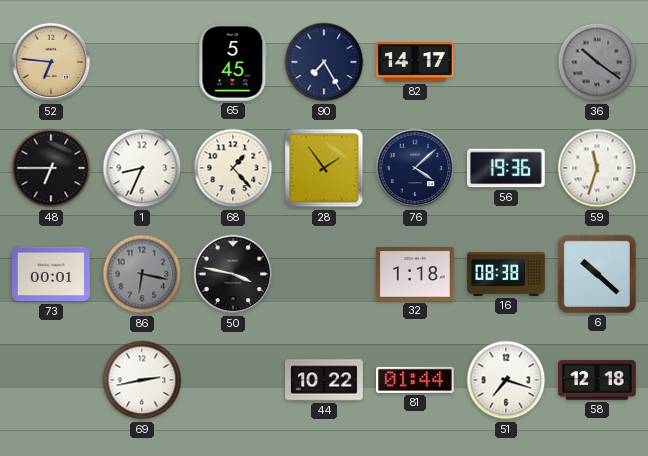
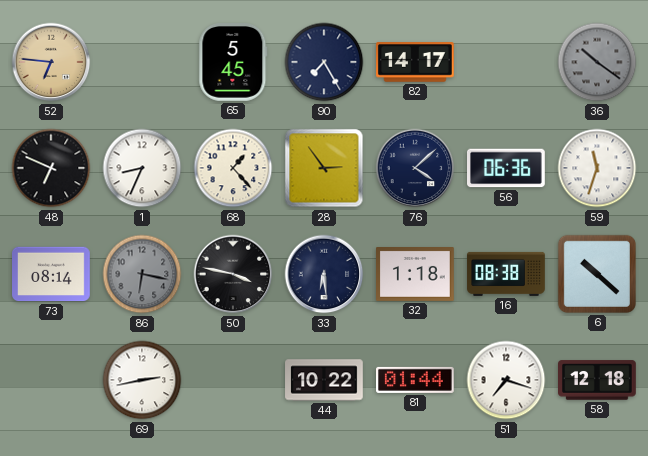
48: 6:45 -> 6:49
28: 1:54 -> 2:54
56: 19:36 -> 06:36
73: 00:01 -> 08:14
33: none -> 6:29
